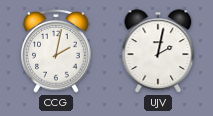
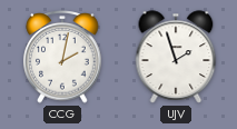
UJV: 2:02 -> 1:57
